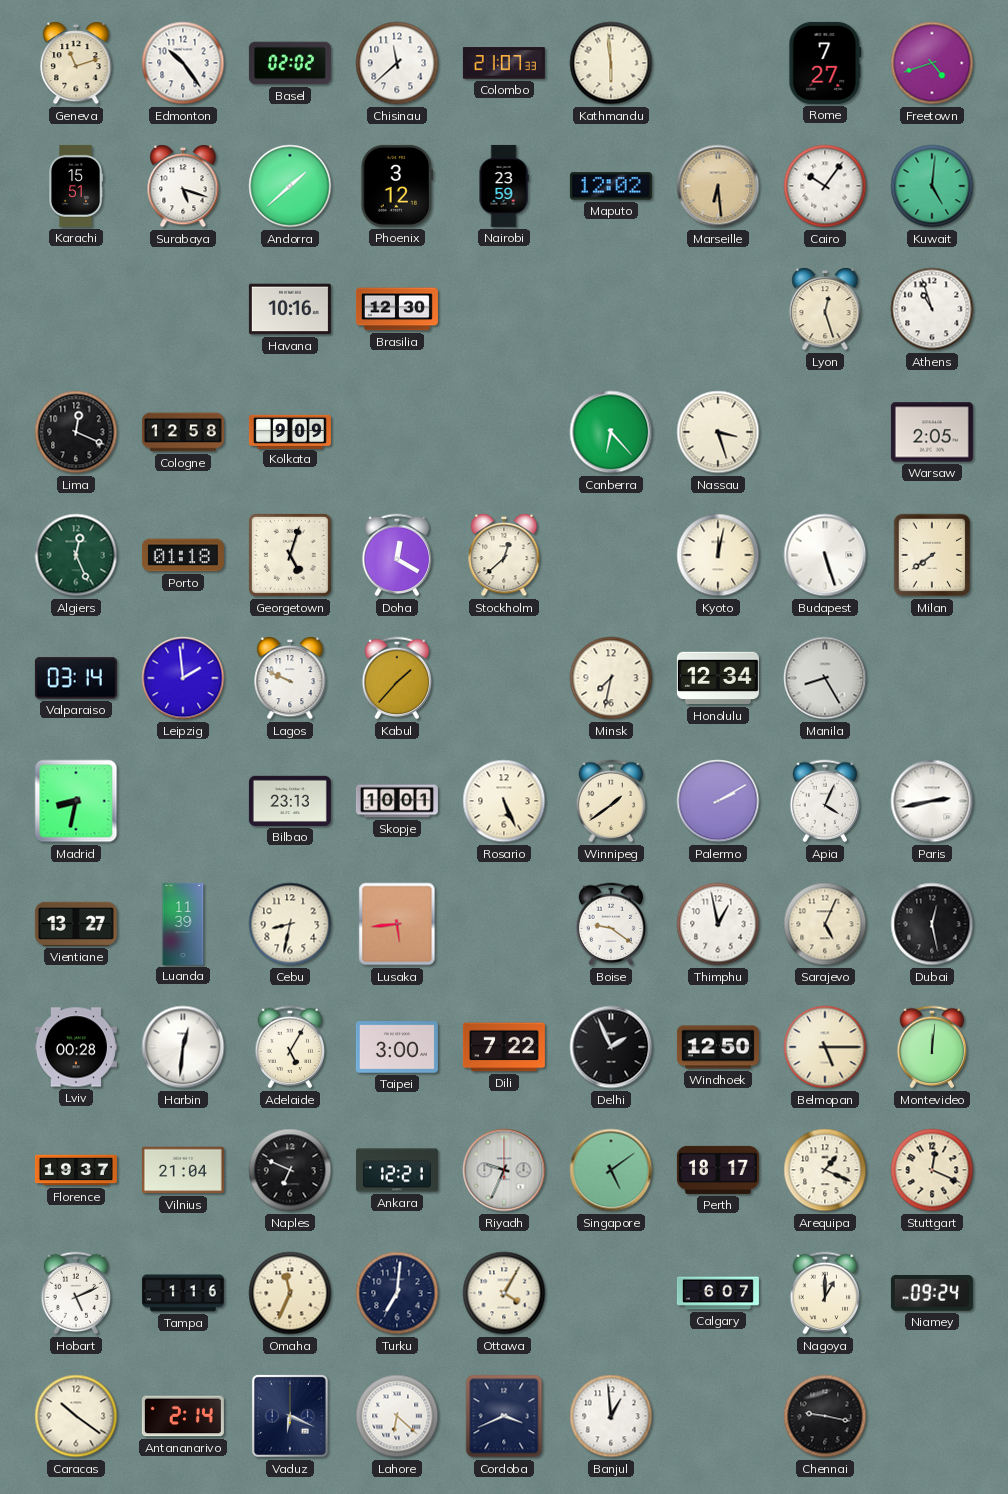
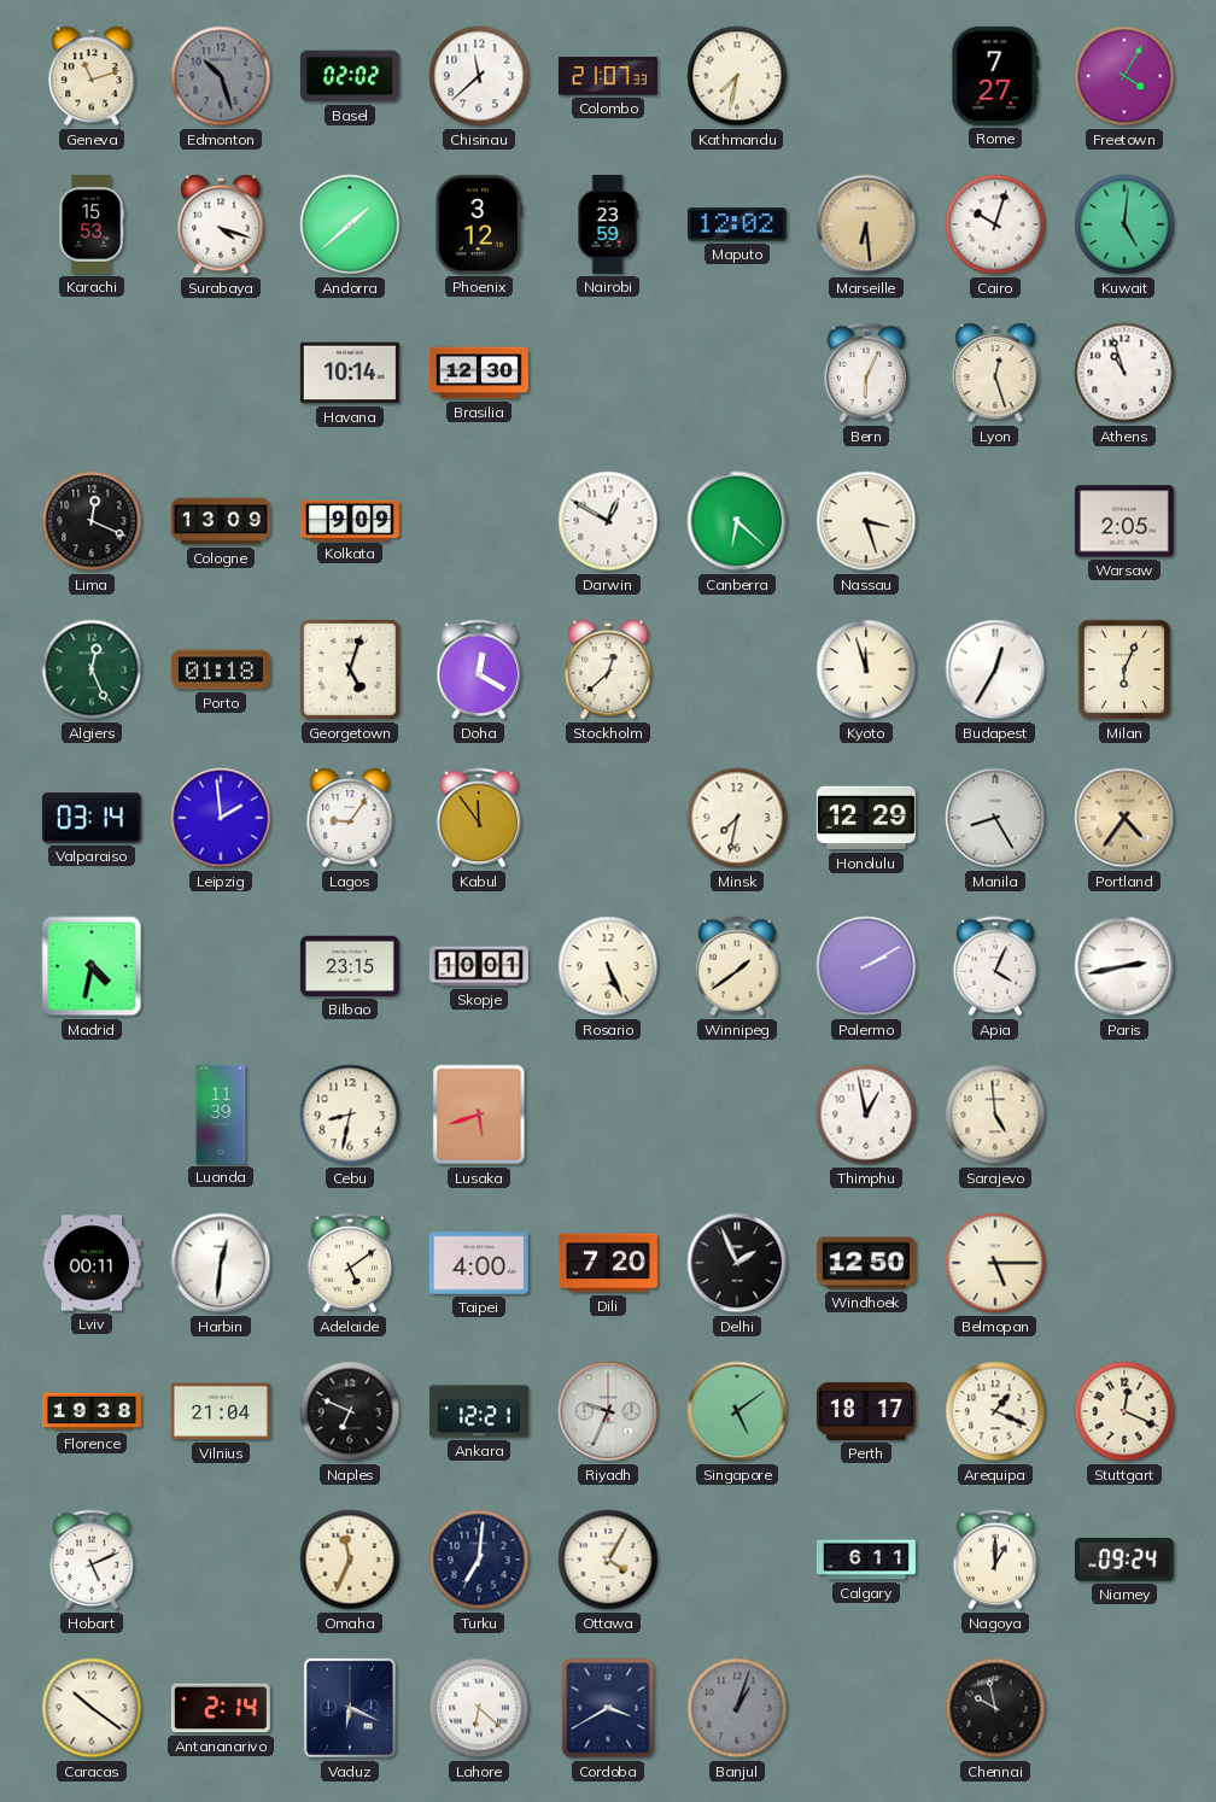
Edmonton: 10:24 -> 10:27
Edmonton dial: white -> grey
Kathmandu: 5:59 -> 7:32
Freetown: 4:42 -> 4:05
Karachi: 15:51 -> 15:53
Surabaya: 5:18 -> 4:18
Cairo: 10:06 -> 10:03
Havana: 10:16 -> 10:14
Bern: none -> 6:04
Cologne: 12:58 -> 13:09
Darwin: none -> 12:50
Canberra: 6:23 -> 6:22
Kyoto: 12:02 -> 11:57
Budapest: 5:27 -> 12:35
Milan: 7:39 -> 6:04
Lagos: 9:49 -> 9:06
Kabul: 1:37 -> 11:54
Honolulu: 12:34 -> 12:29
Portland: none -> 4:36
Madrid: 8:32 -> 4:32
Bilbao: 23:13 -> 23:15
Vientiane: 13:27 -> none
Lusaka: 5:44 -> 5:42
Boise: 9:21 -> none
Sarajevo: 5:04 -> 4:59
Dubai: 12:28 -> none
Lviv: 00:28 -> 00:11
Adelaide: 5:05 -> 5:09
Taipei: 3:00 -> 4:00
Dili: 7:22 -> 7:20
Montevideo: 12:01 -> none
Florence: 19:37 -> 19:38
Tampa: 1:16 -> none
Calgary: 6:07 -> 6:11
Cordoba: 3:41 -> 3:40
Banjul: 12:59 -> 1:03
Banjul dial: white -> grey
Chennai: 9:17 -> 9:58
